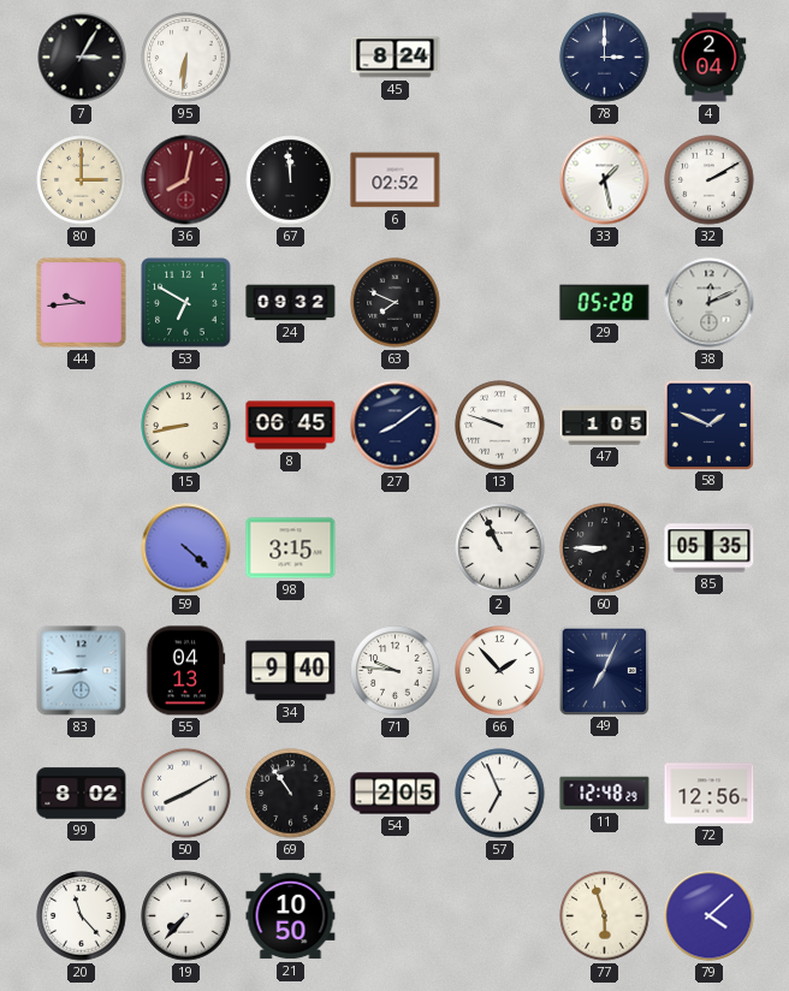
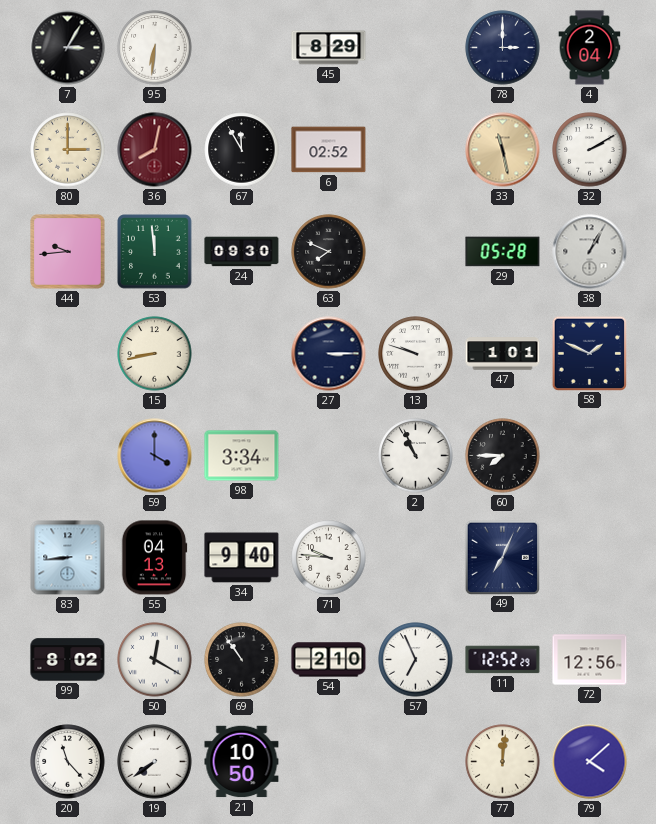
45: 8:24 -> 8:29
67: 11:59 -> 11:55
33: 1:28 -> 11:28
33 dial: white -> champagne
53: 6:50 -> 11:59
24: 09:32 -> 09:30
38: 12:11 -> 1:05
8: 06:45 -> none
27: 8:09 -> 3:15
47: 1:05 -> 1:01
59: 4:22 -> 4:00
98: 3:15 -> 3:34
60: 8:45 -> 7:45
85: 05:35 -> none
66: 1:53 -> none
50: 8:10 -> 12:20
54: 2:05 -> 2:10
11: 12:48 -> 12:52
19: 7:37 -> 7:39
77: 5:57 -> 12:01
